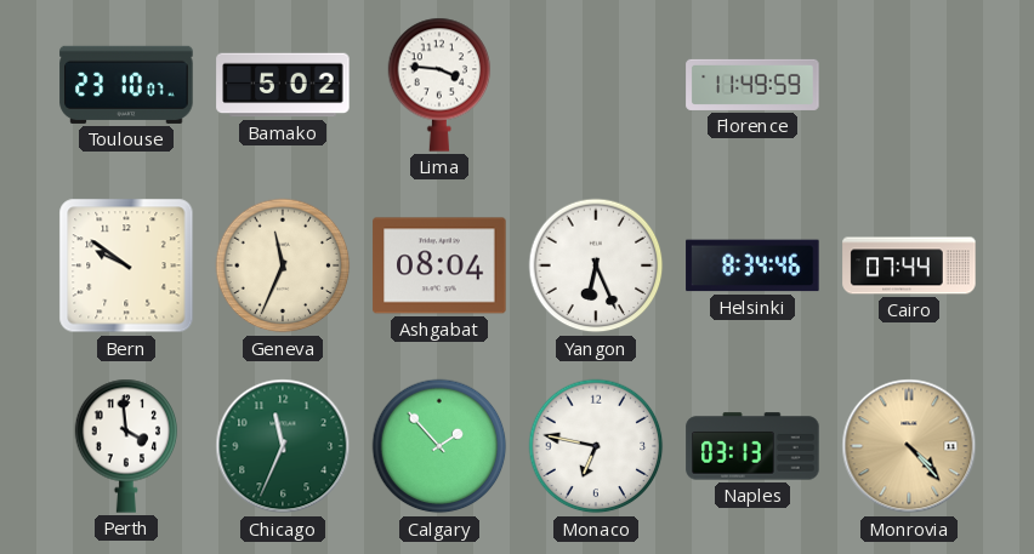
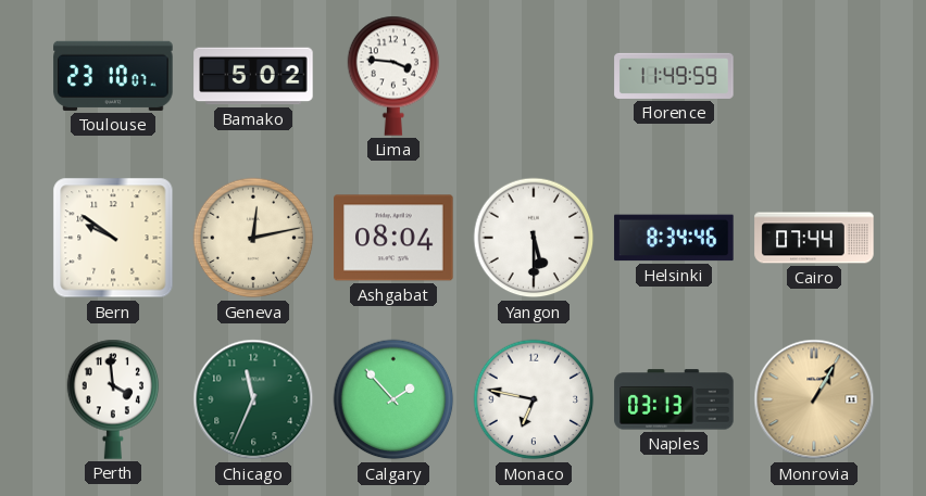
Geneva: 11:34 -> 12:13
Yangon: 6:26 -> 5:30
Monrovia: 4:23 -> 1:05
